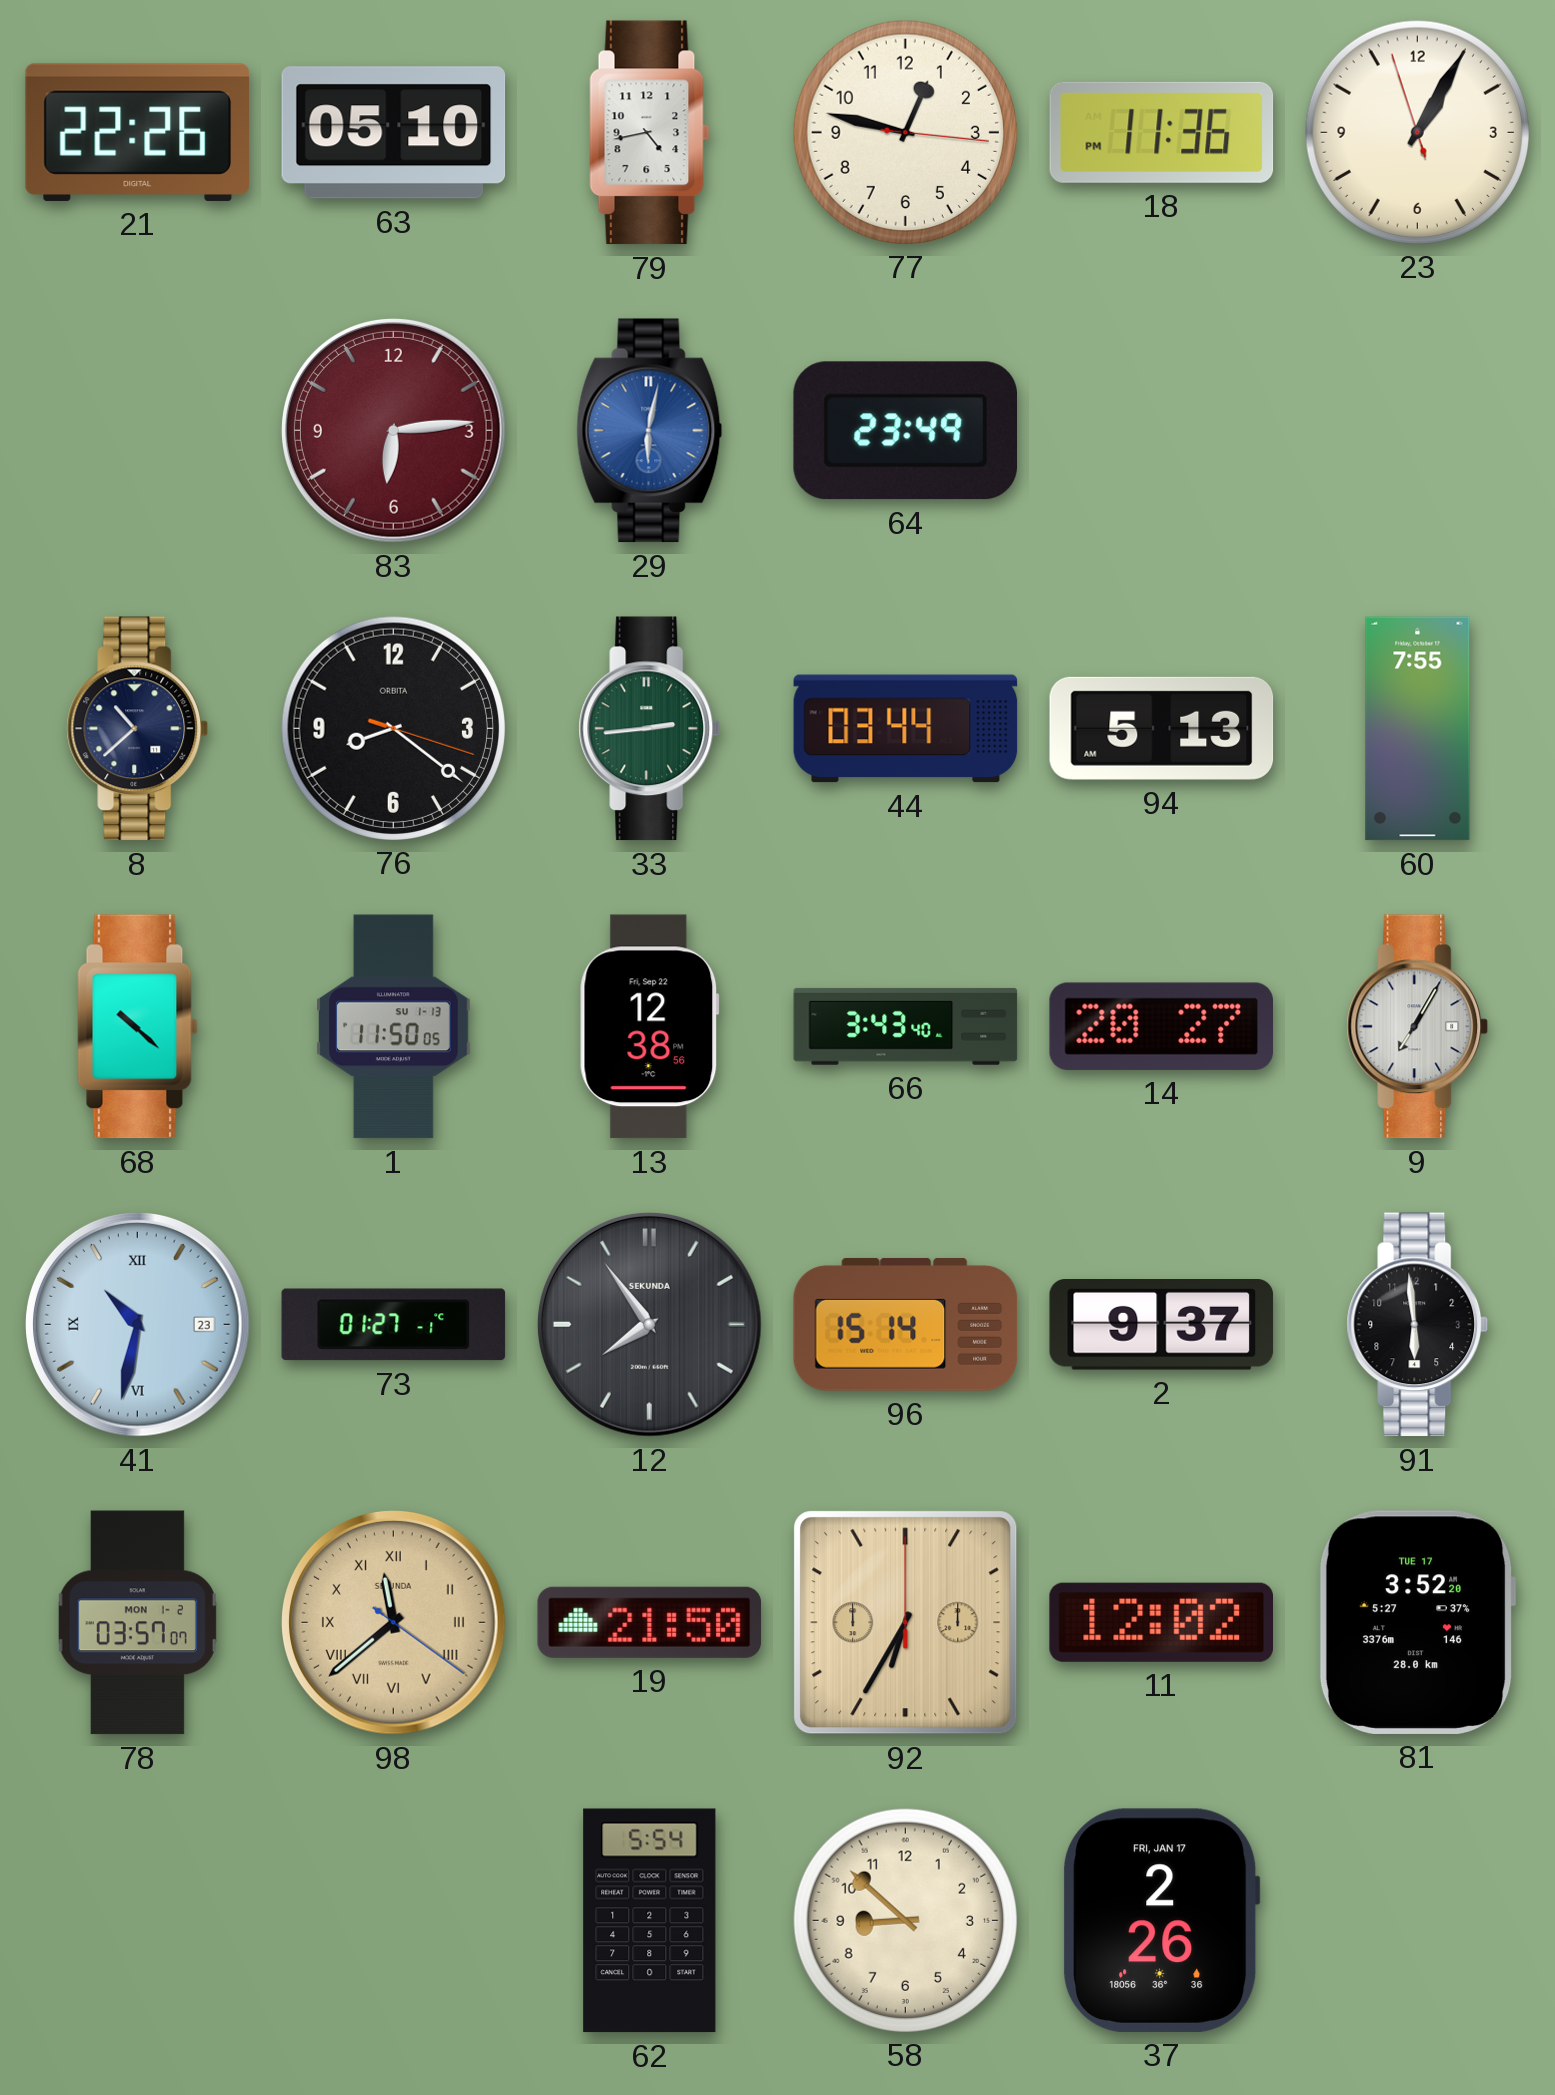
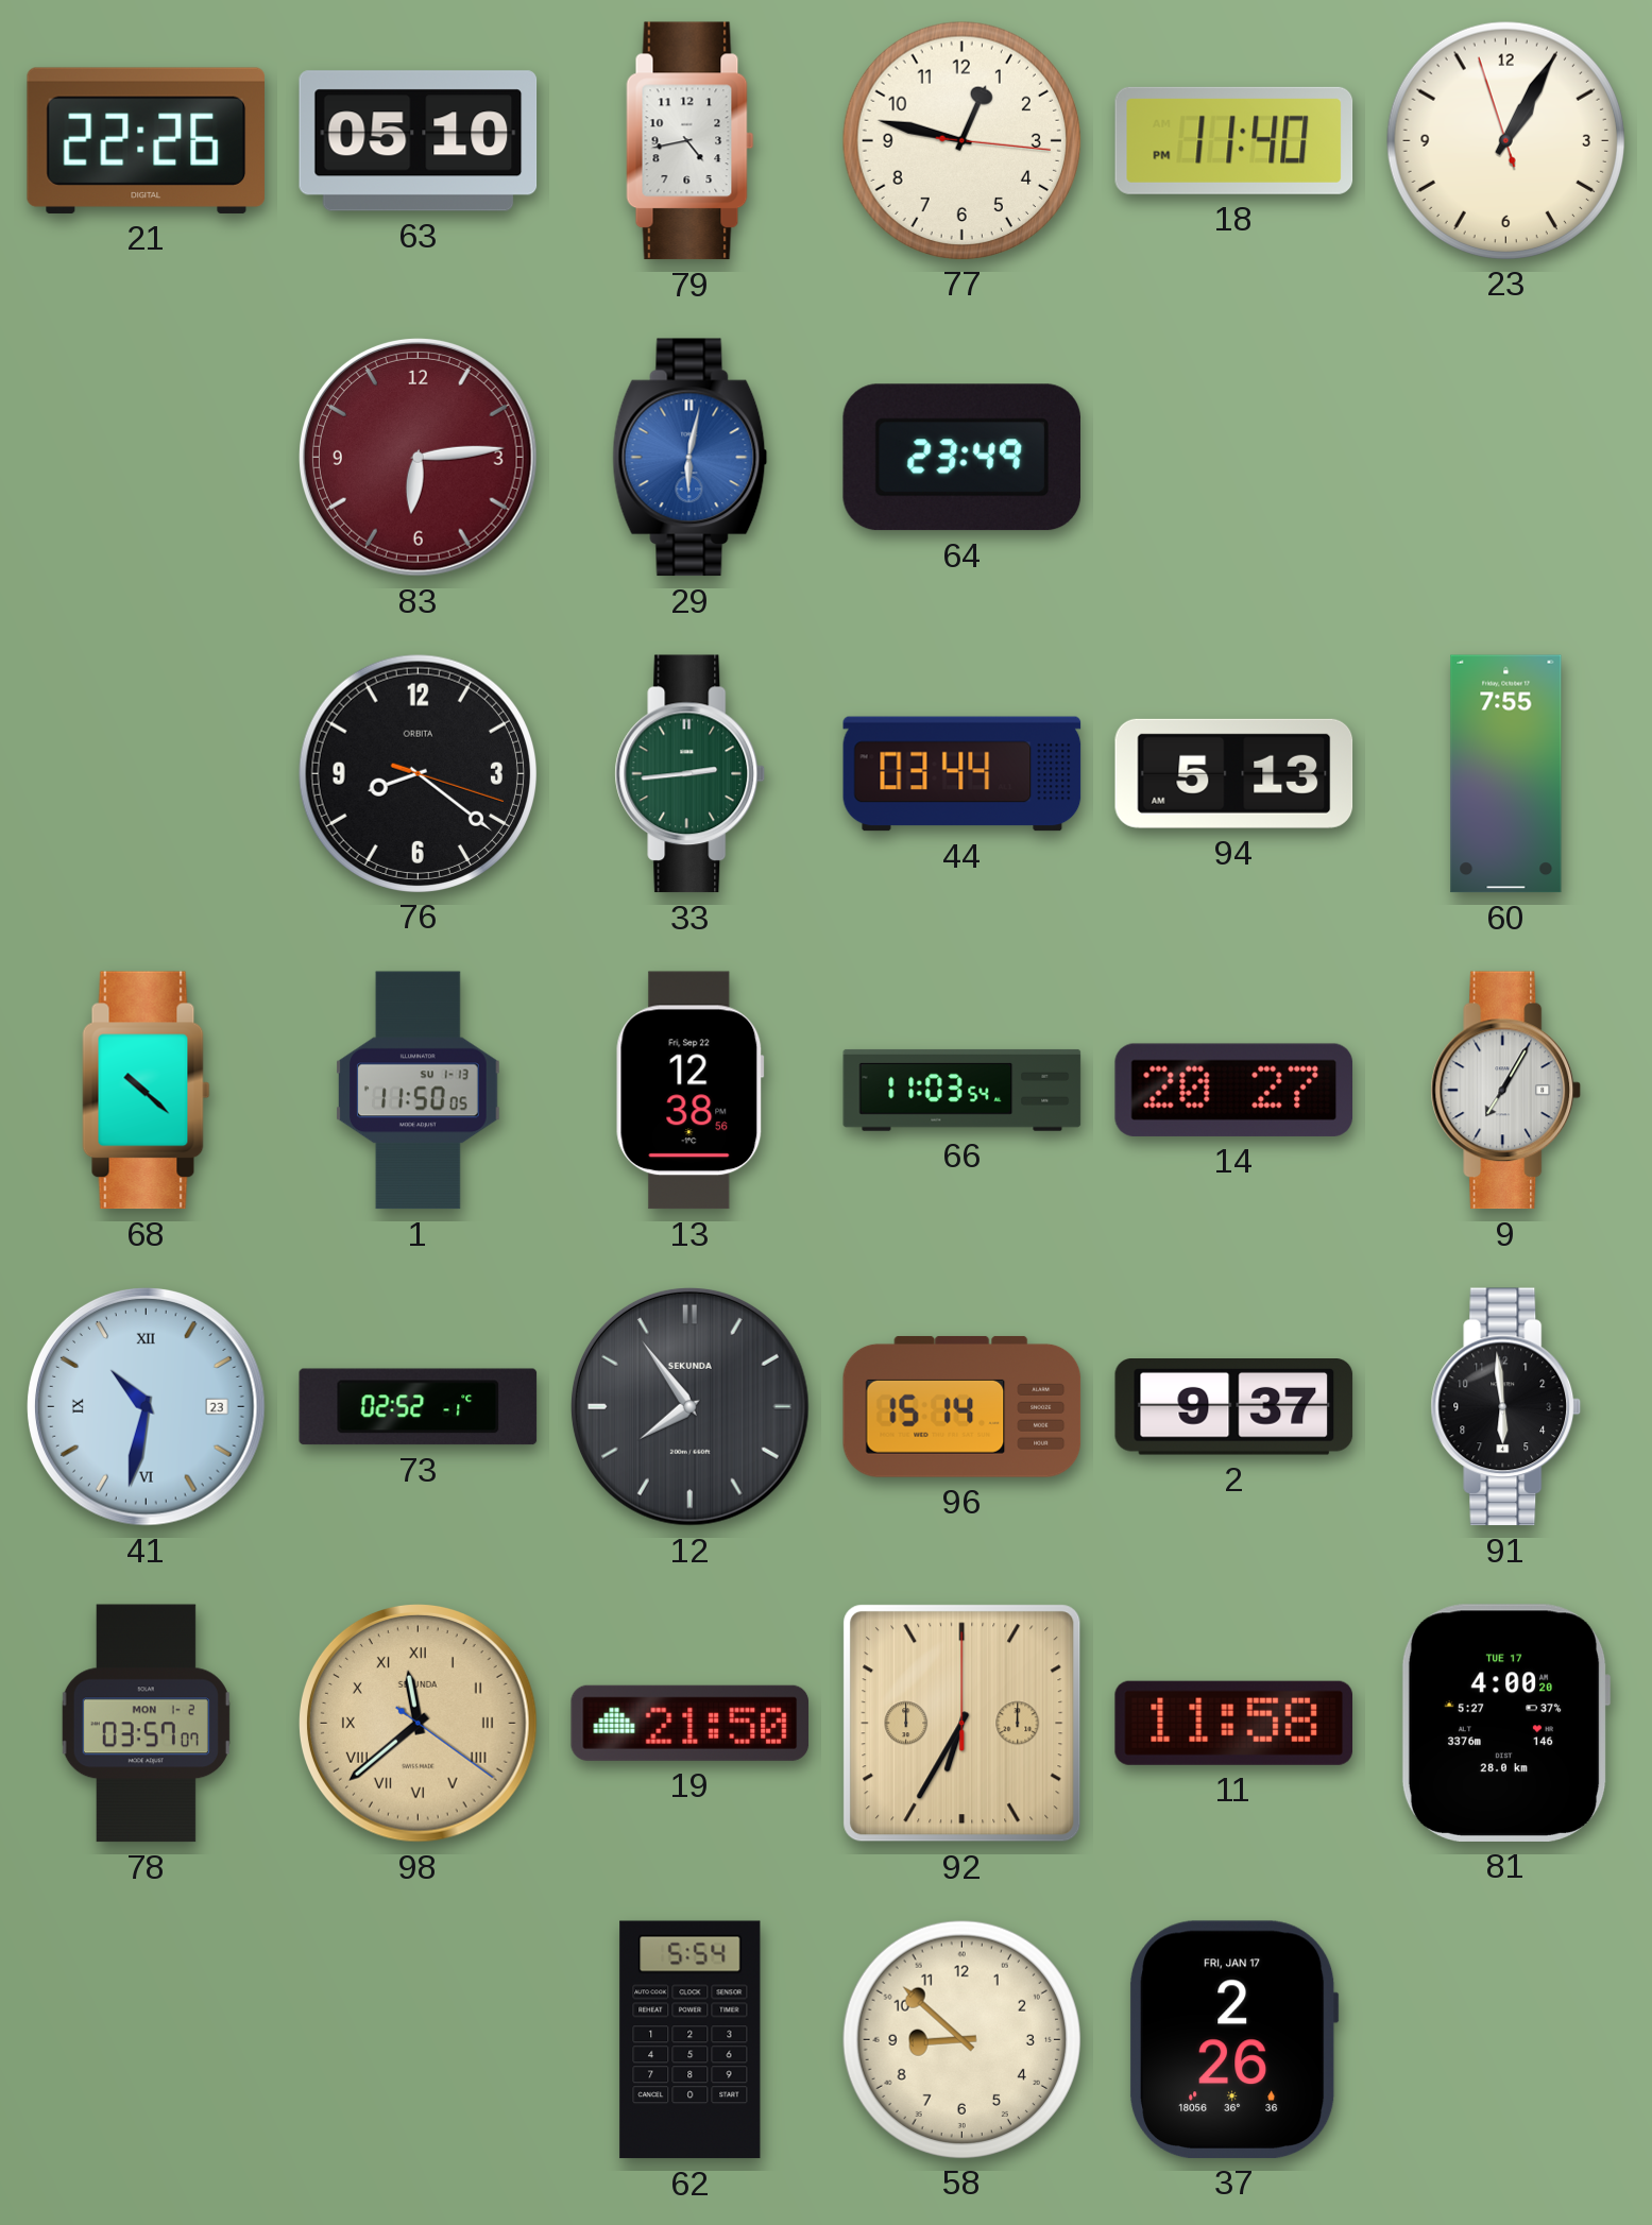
18: 11:36 -> 11:40
8: 10:38 -> none
66: 3:43 -> 11:03
73: 01:27 -> 02:52
11: 12:02 -> 11:58
81: 3:52 -> 4:00
